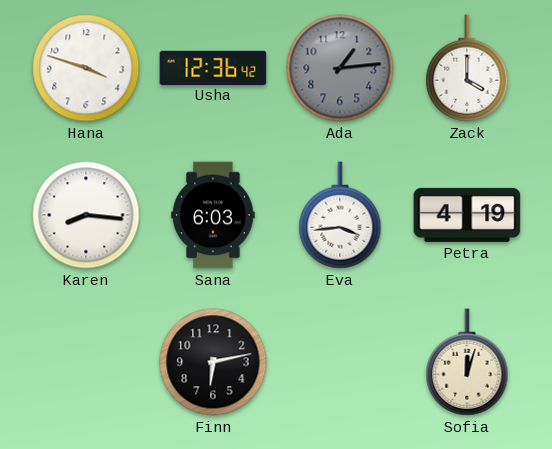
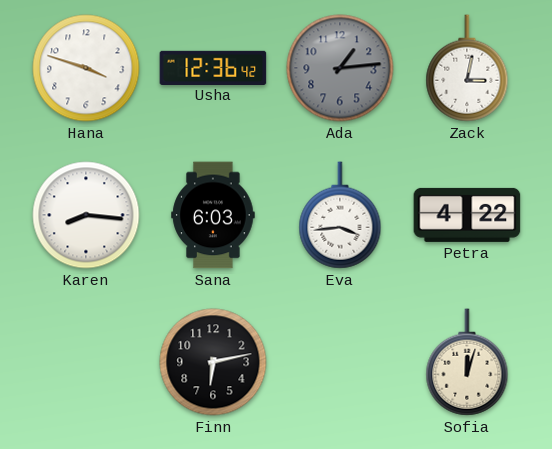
Zack: 4:00 -> 3:02
Petra: 4:19 -> 4:22
